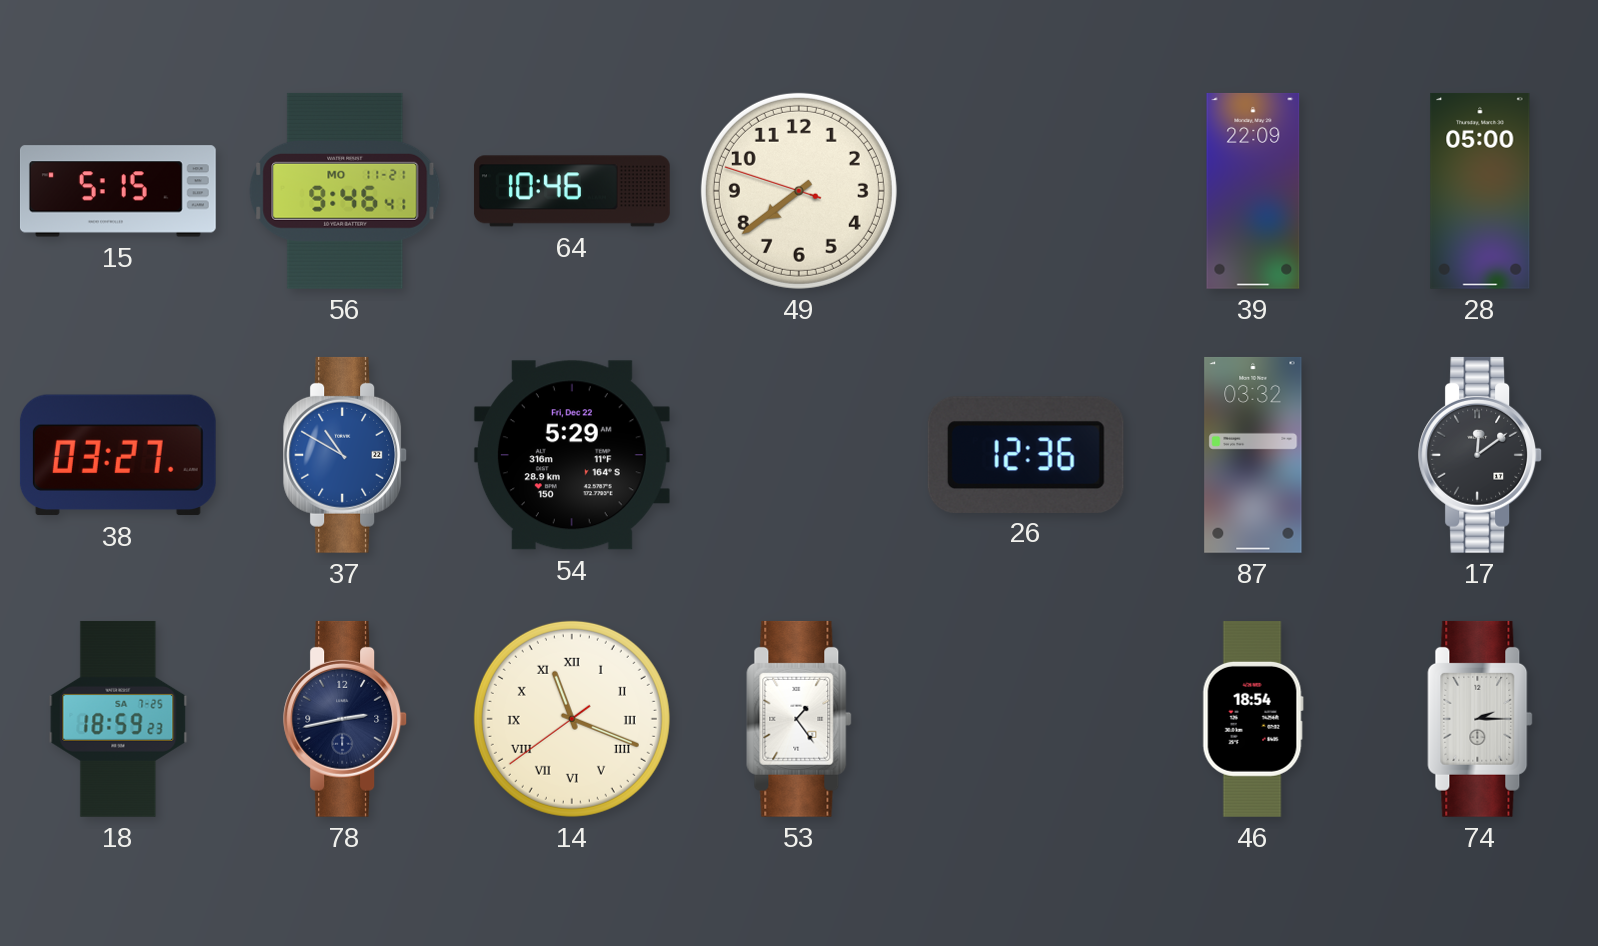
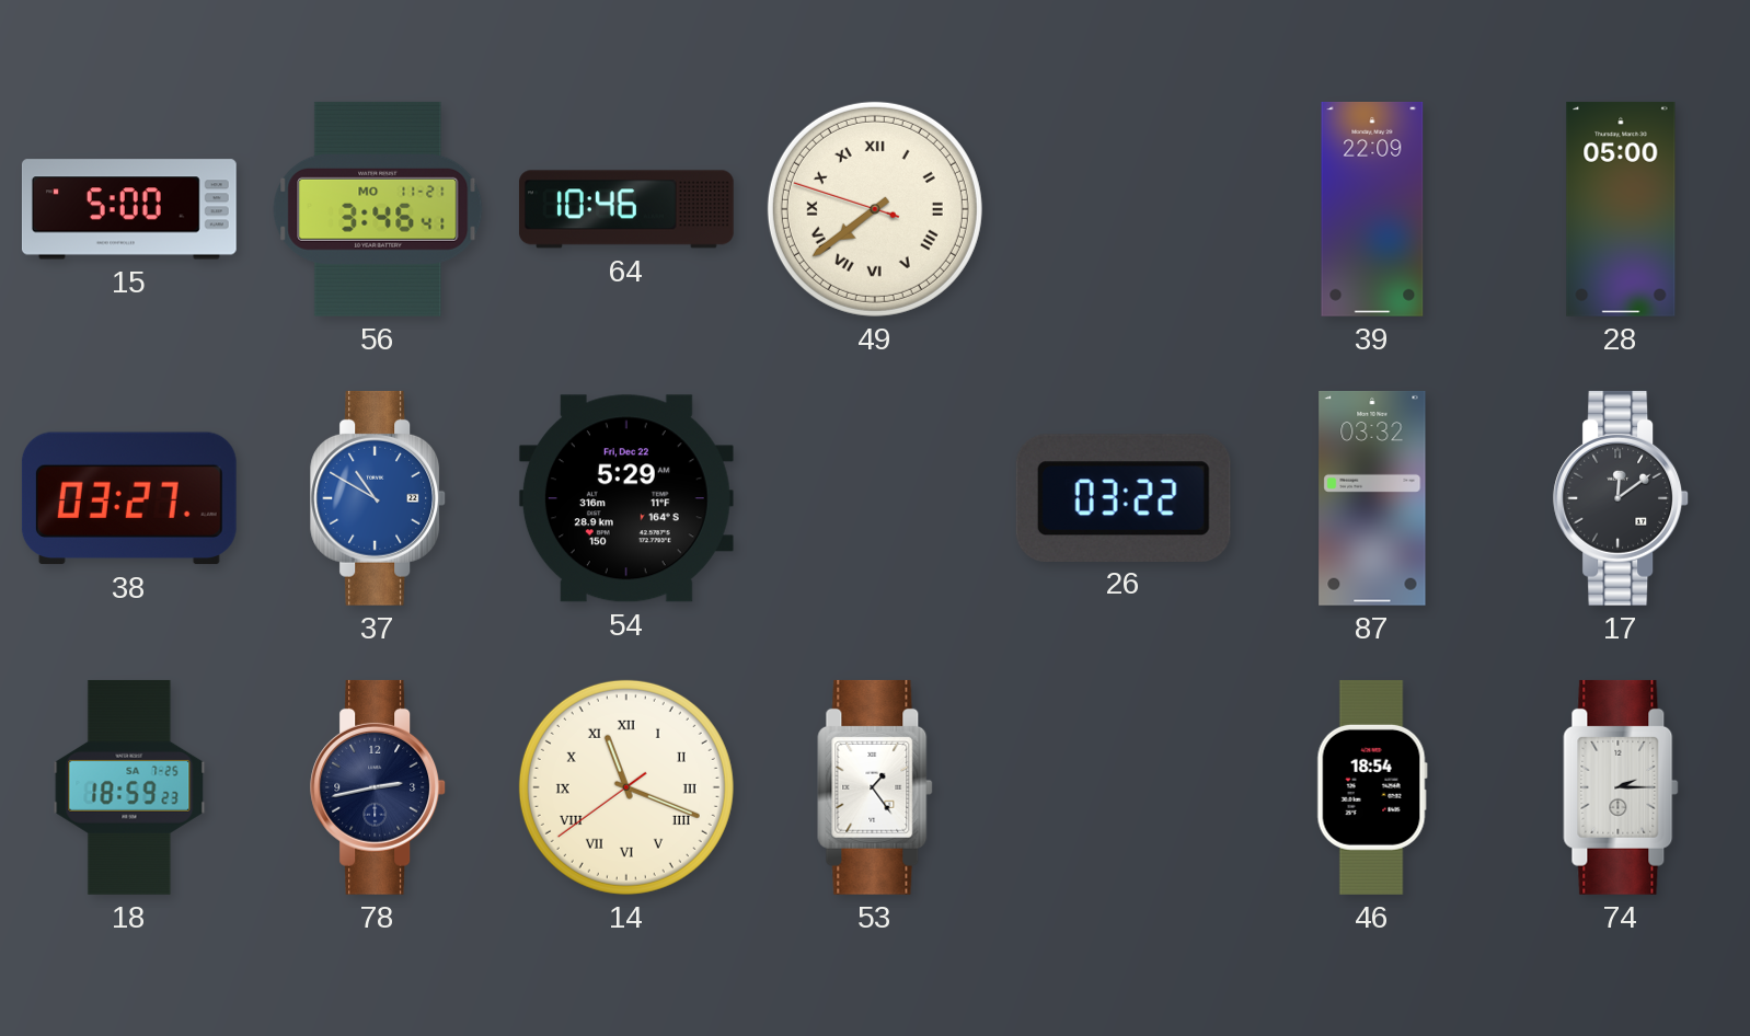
15: 5:15 -> 5:00
56: 9:46 -> 3:46
49 numerals: Arabic -> Roman
26: 12:36 -> 03:22
